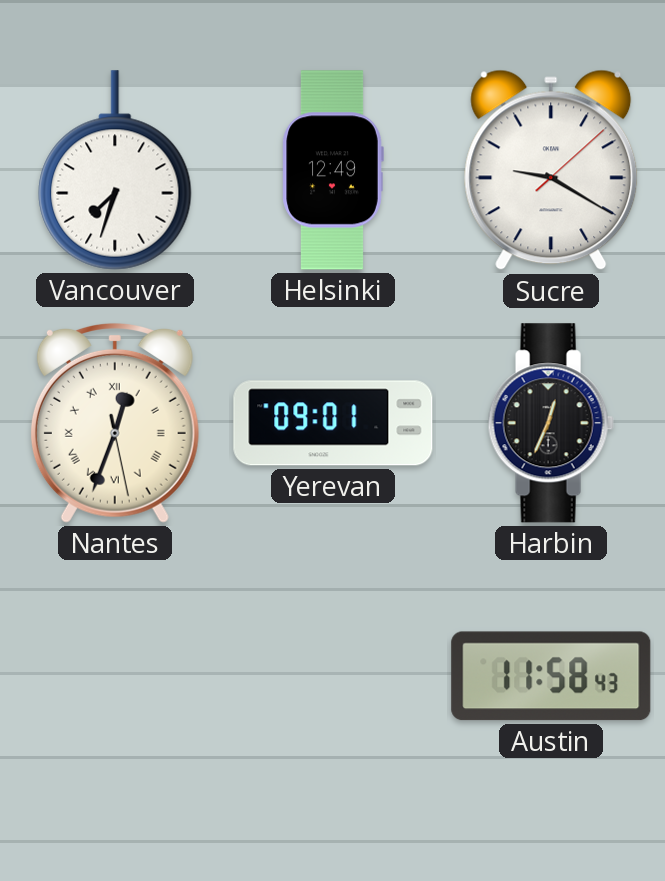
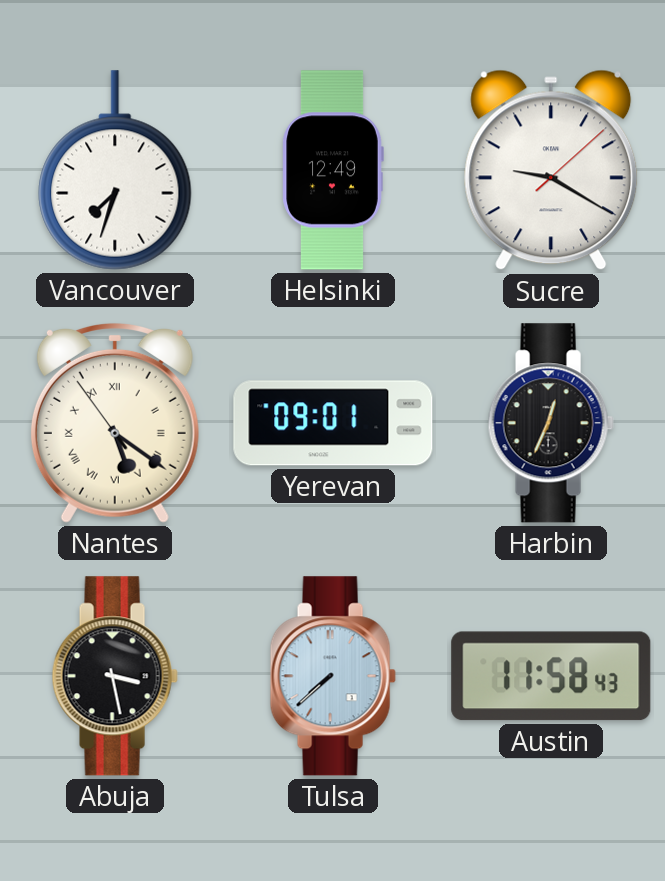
Nantes: 12:33 -> 5:20
Abuja: none -> 3:28
Tulsa: none -> 7:38
